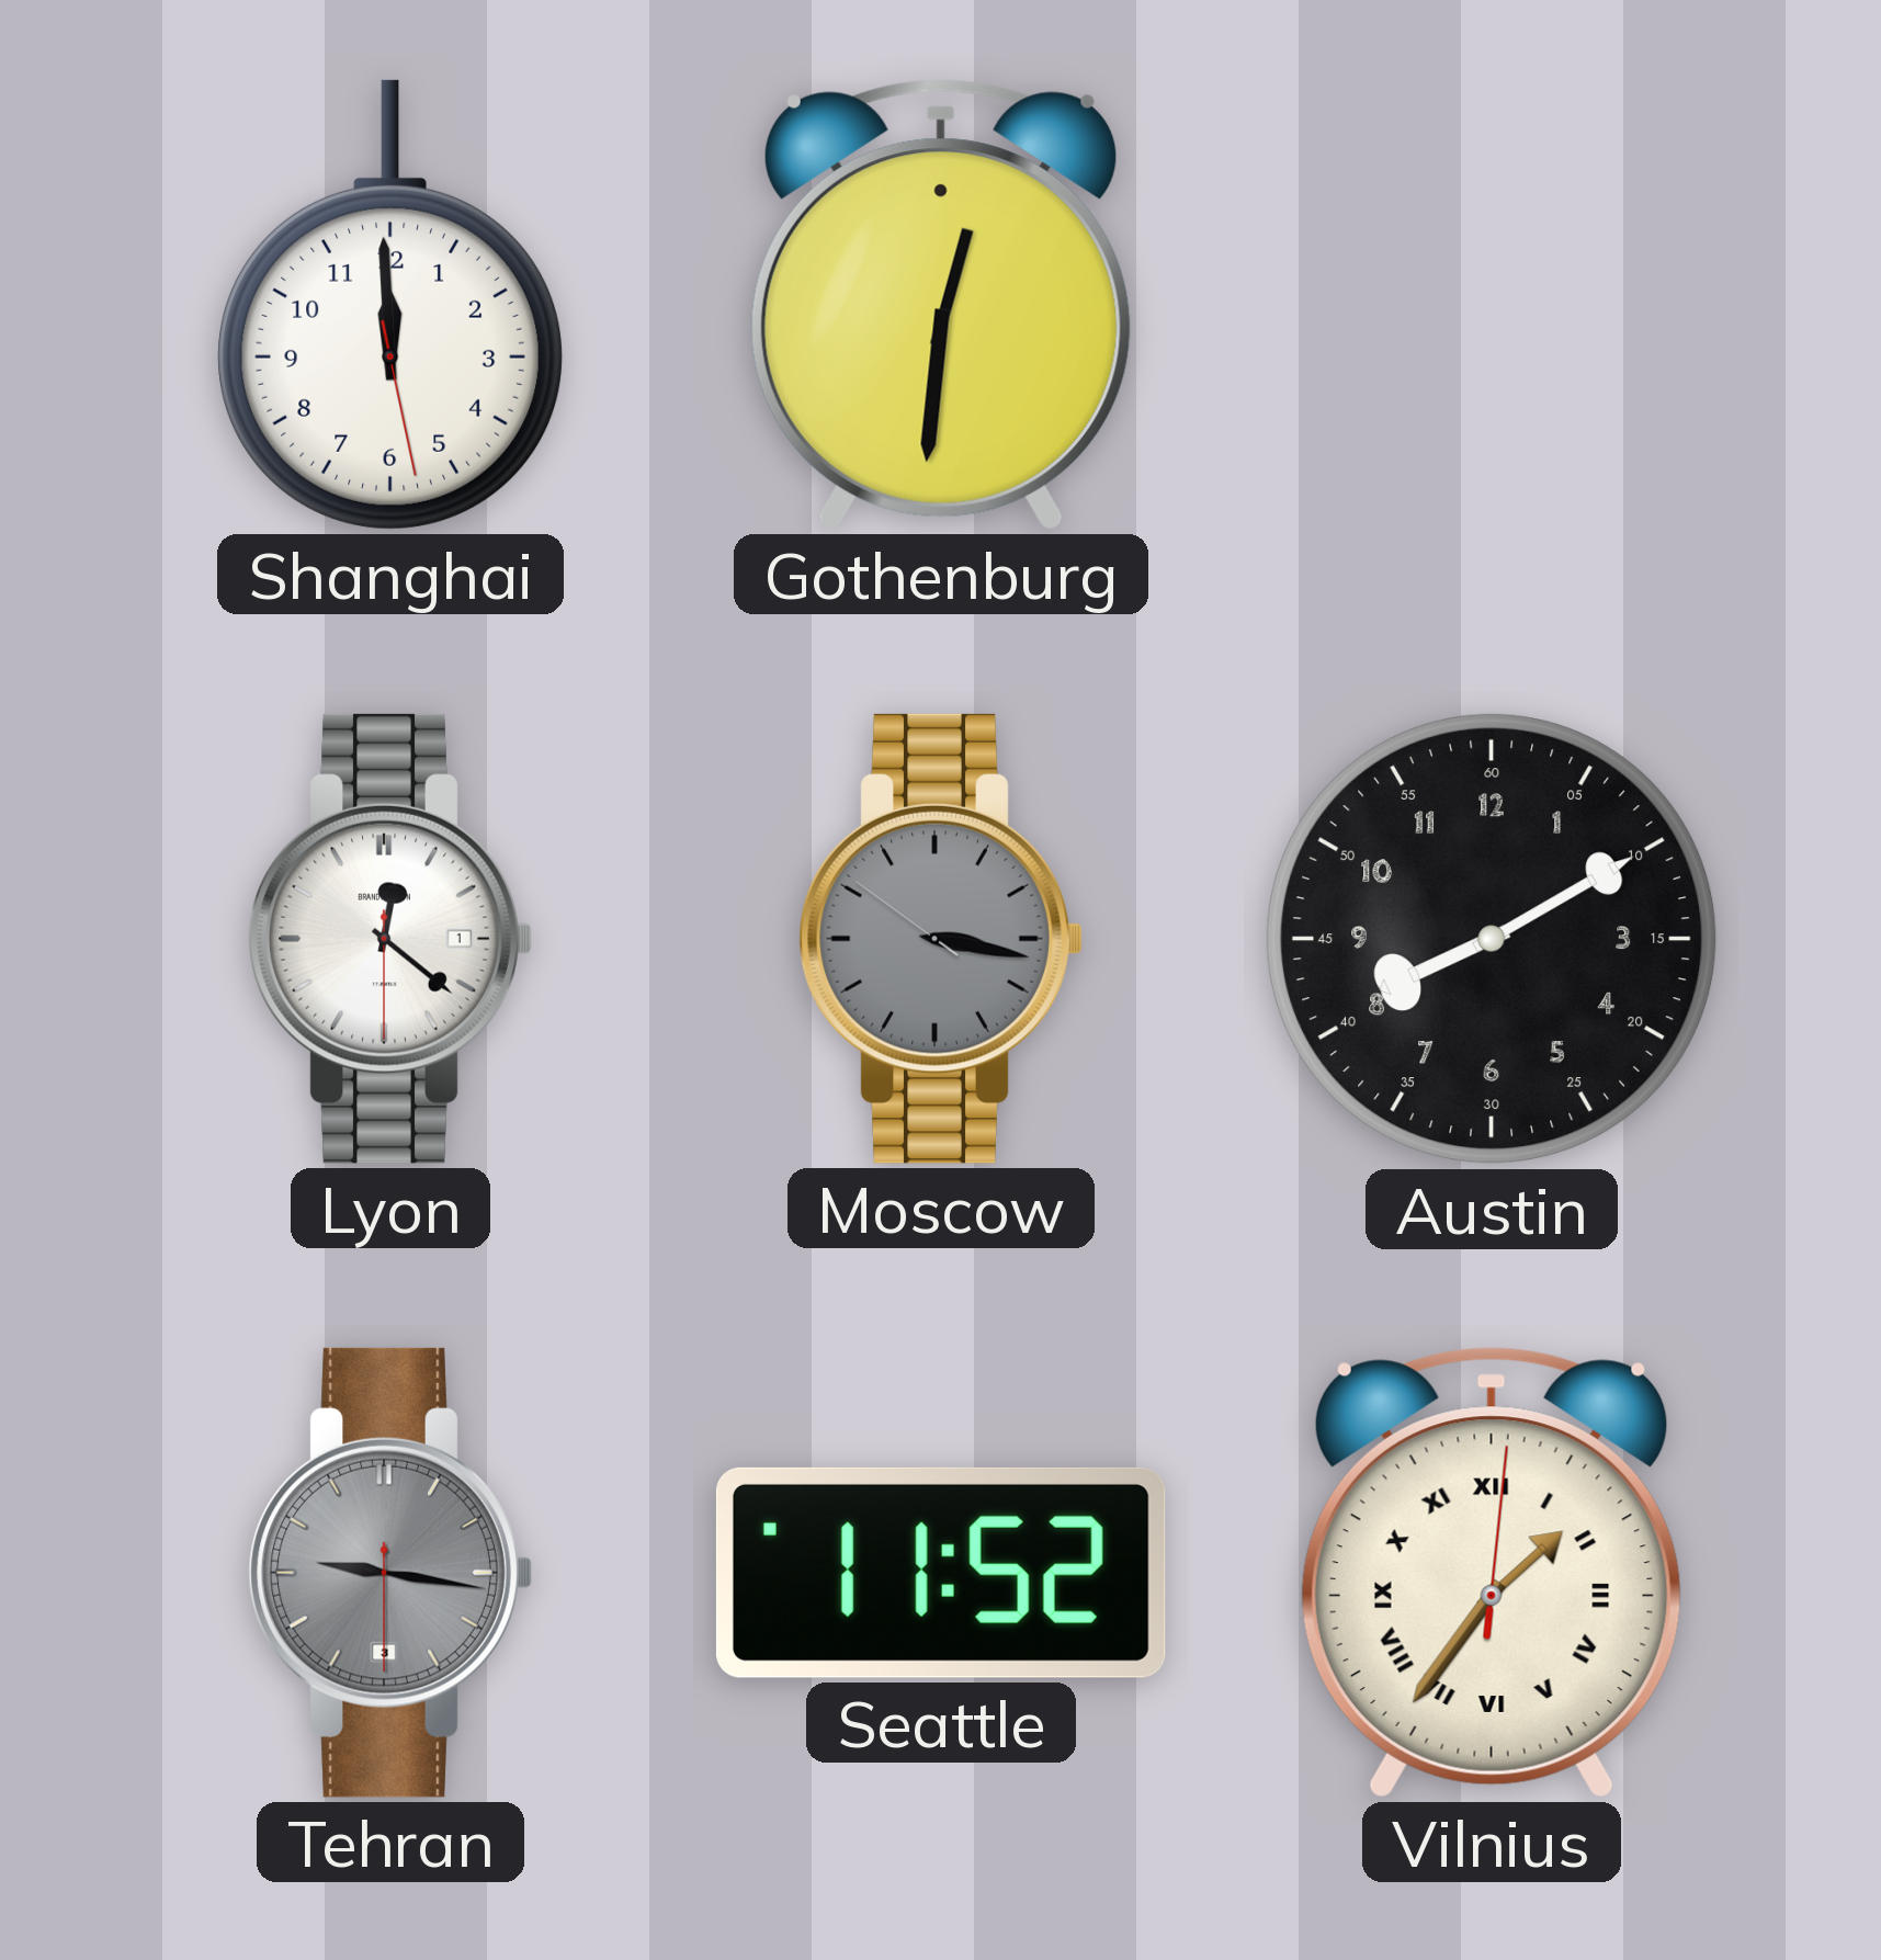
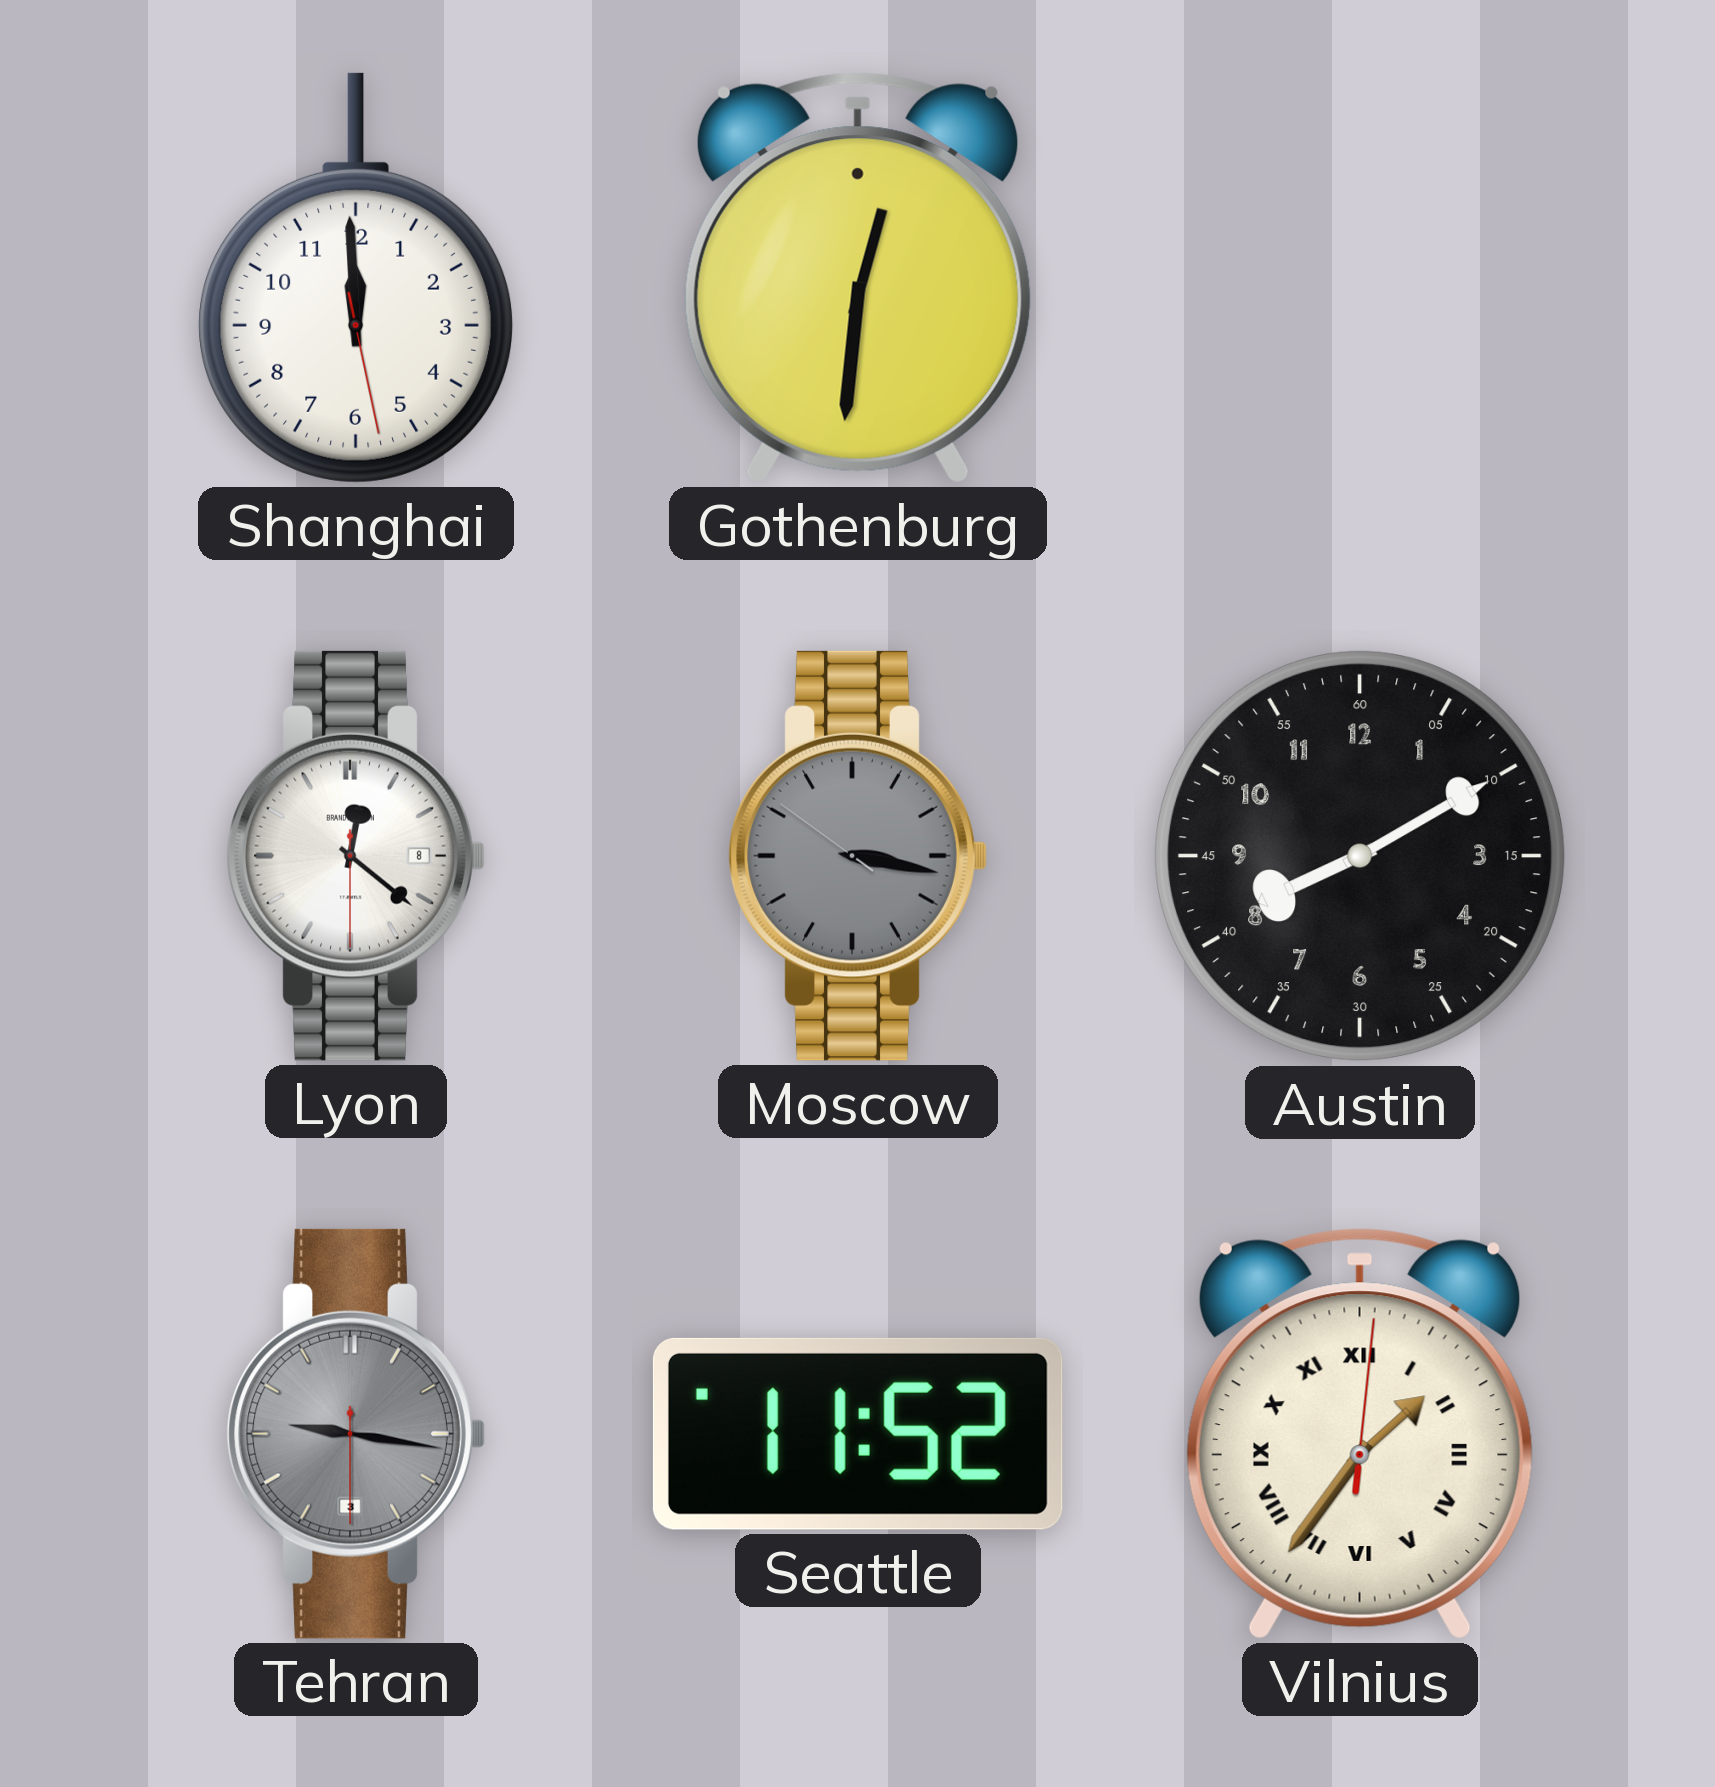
Lyon date: 1 -> 8
